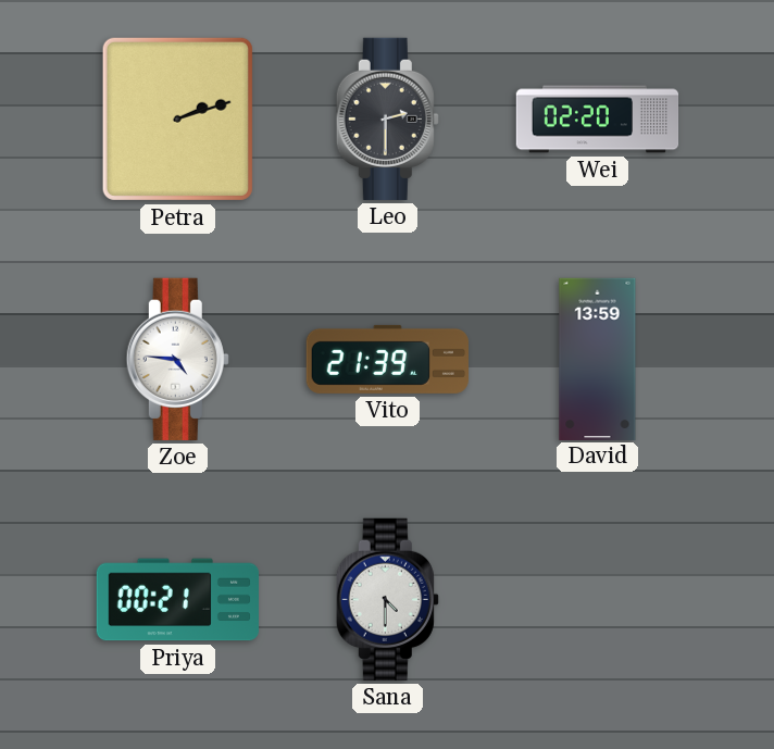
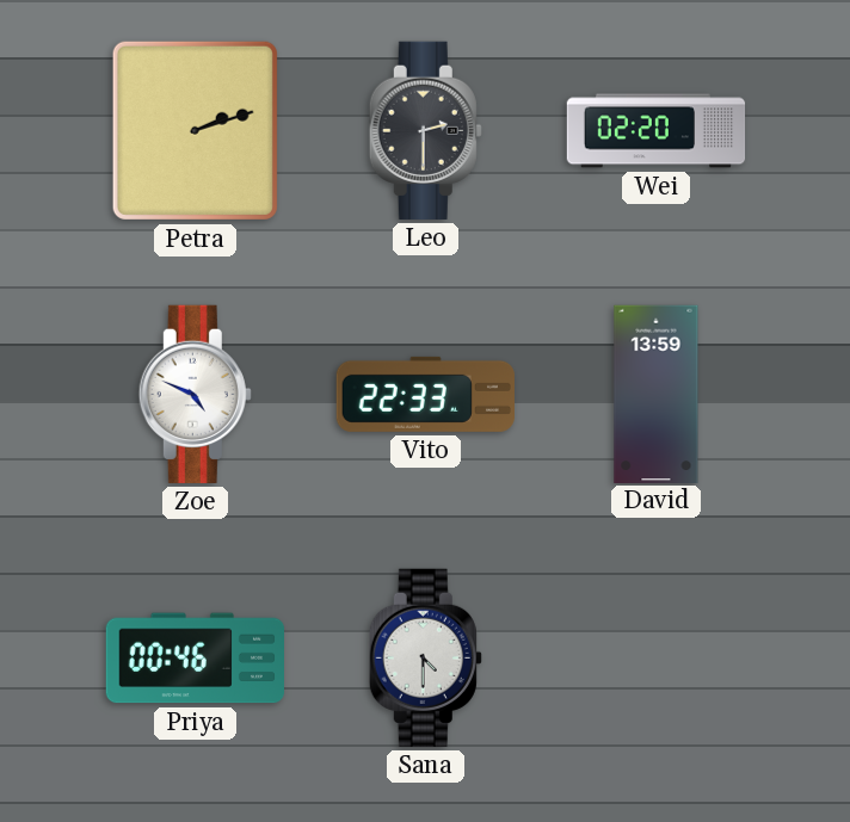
Zoe: 4:46 -> 4:49
Vito: 21:39 -> 22:33
Priya: 00:21 -> 00:46
